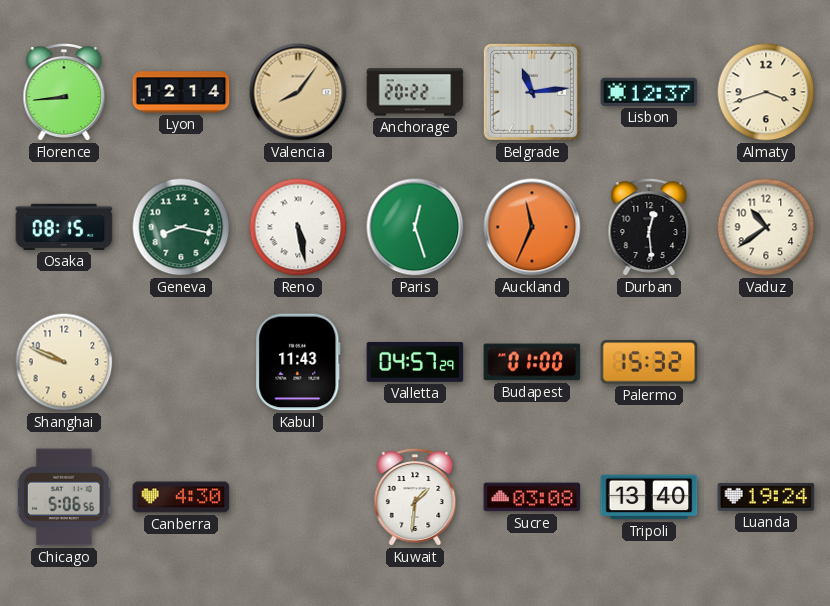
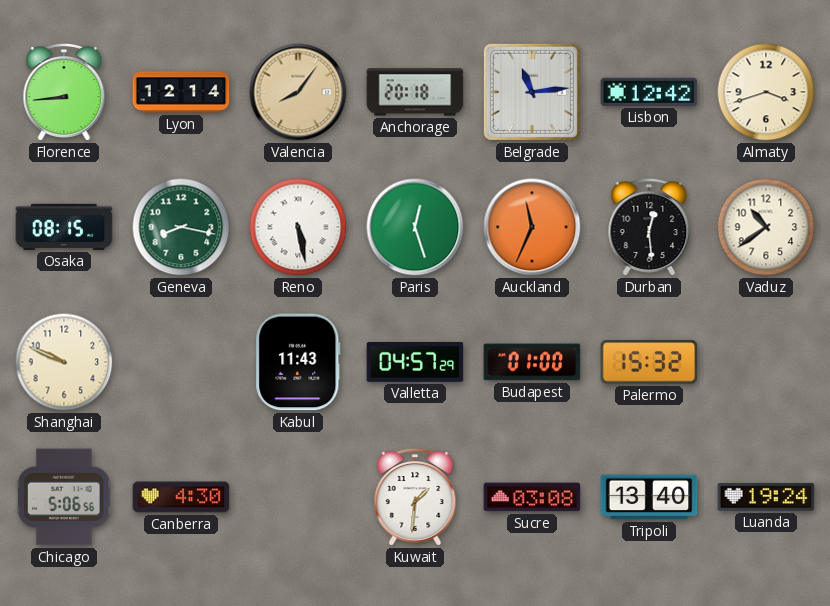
Anchorage: 20:22 -> 20:18
Lisbon: 12:37 -> 12:42
